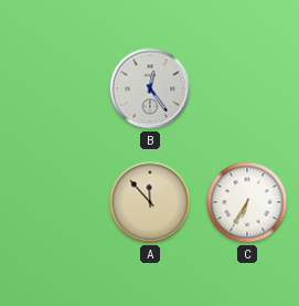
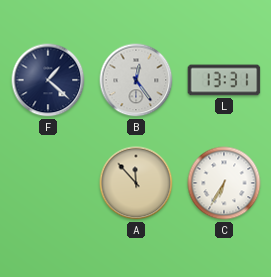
F: none -> 1:22
L: none -> 13:31
